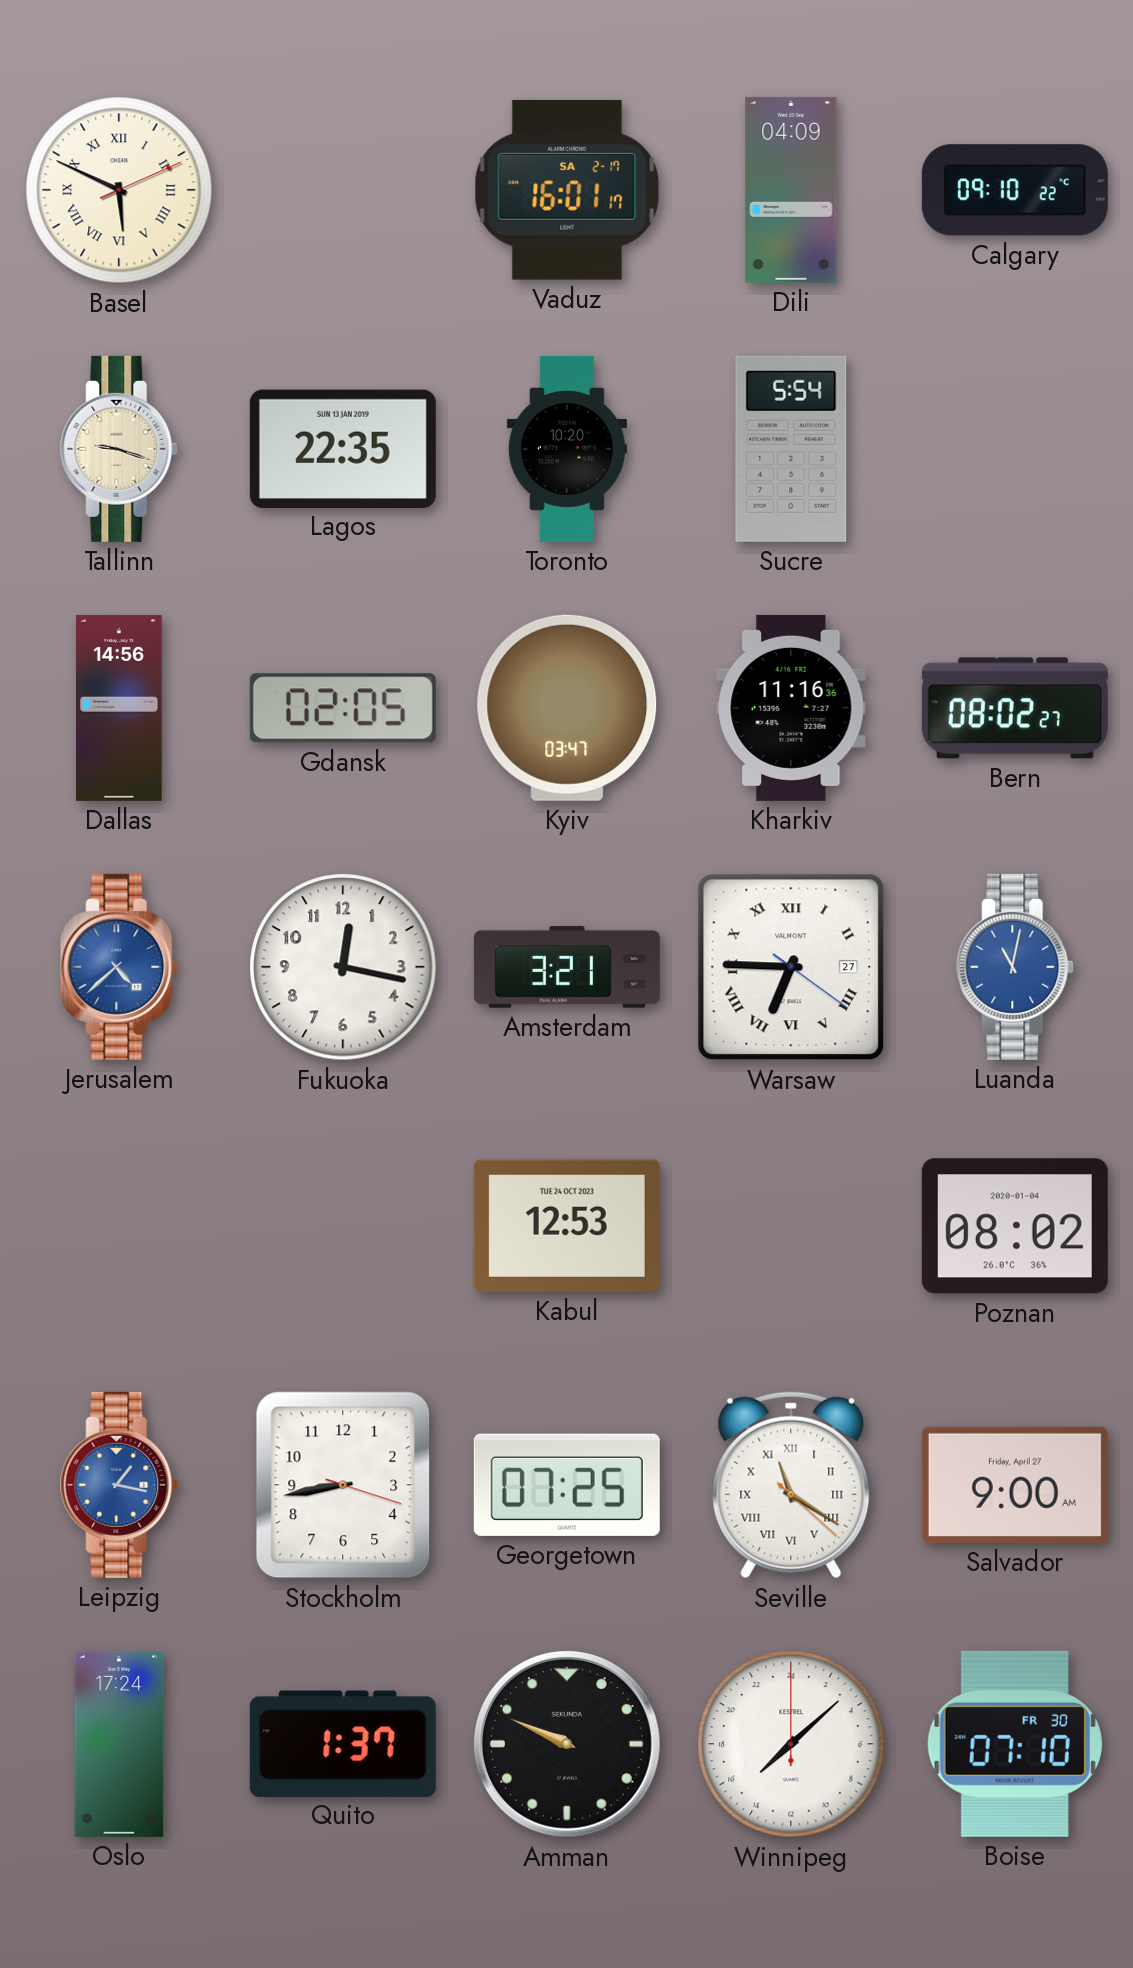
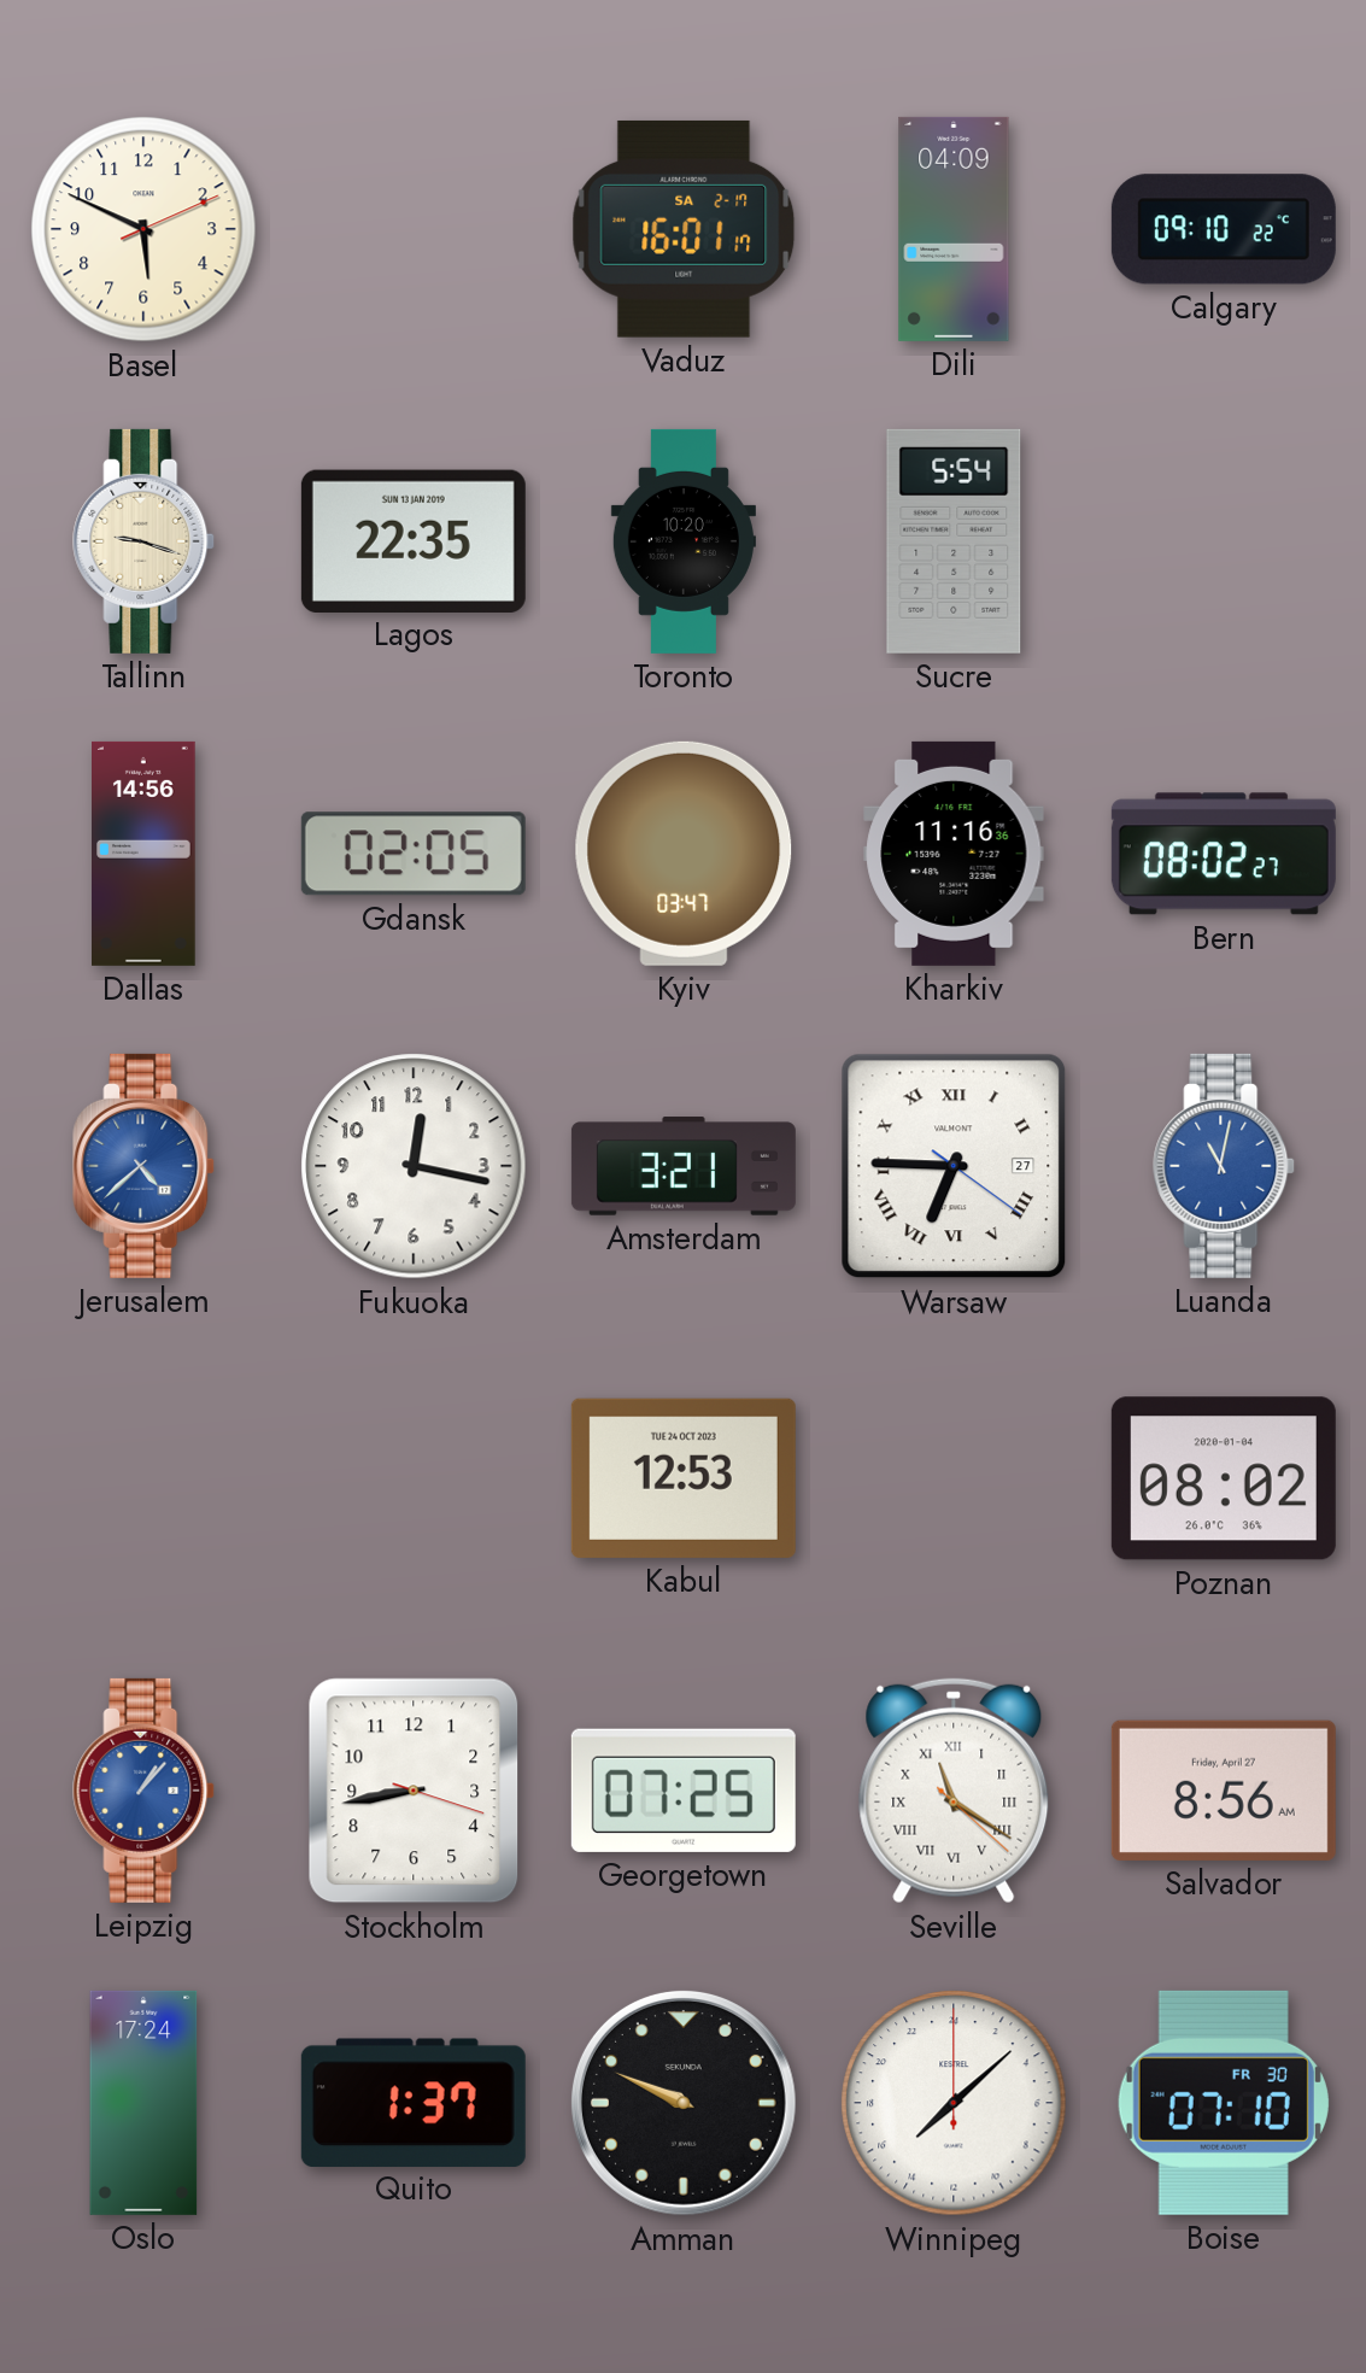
Basel numerals: Roman -> Arabic
Leipzig: 1:17 -> 1:07
Salvador: 9:00 -> 8:56
